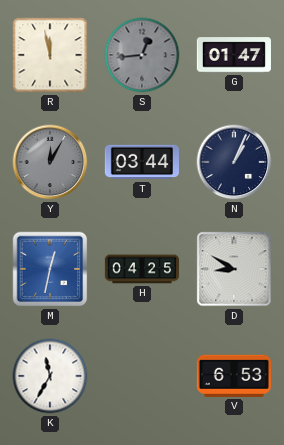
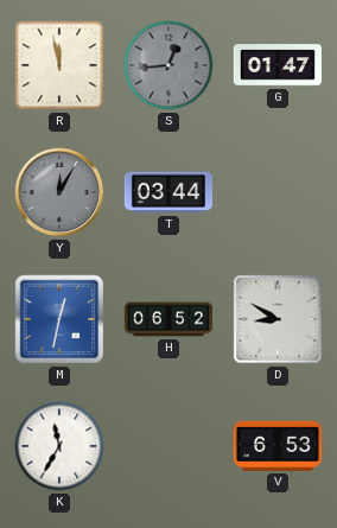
N: 1:04 -> none
H: 04:25 -> 06:52
